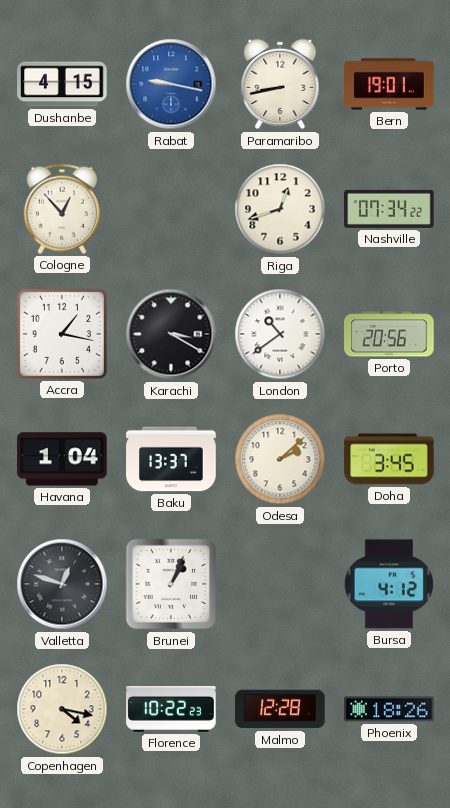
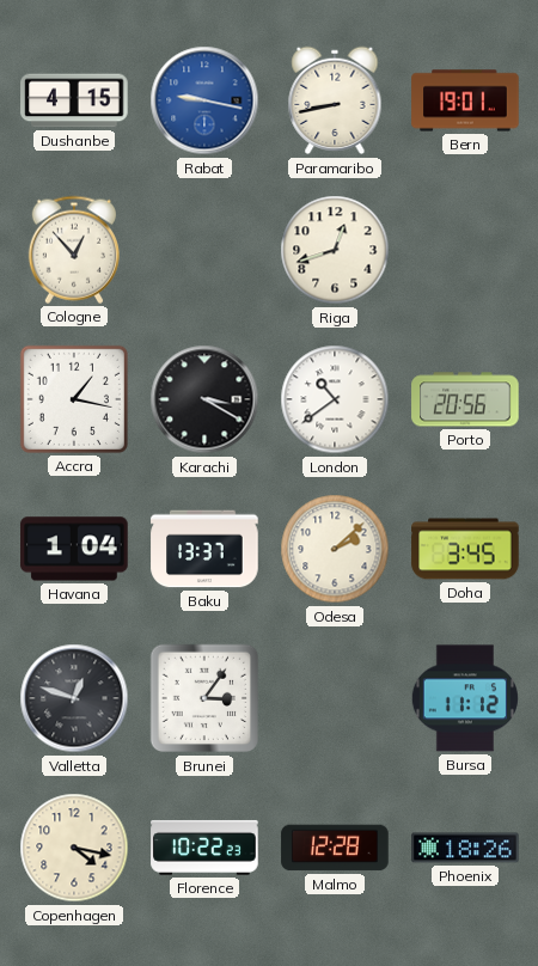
Nashville: 07:34 -> none
Brunei: 1:04 -> 3:06
Bursa: 4:12 -> 11:12
